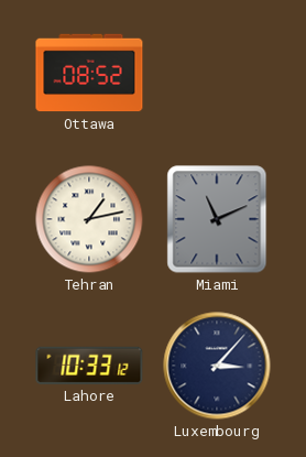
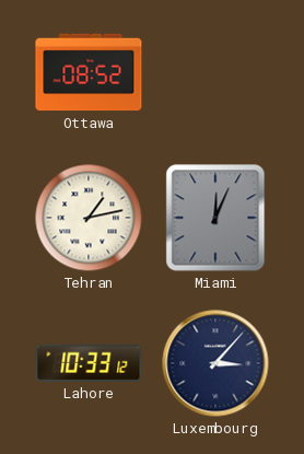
Miami: 11:11 -> 12:04
